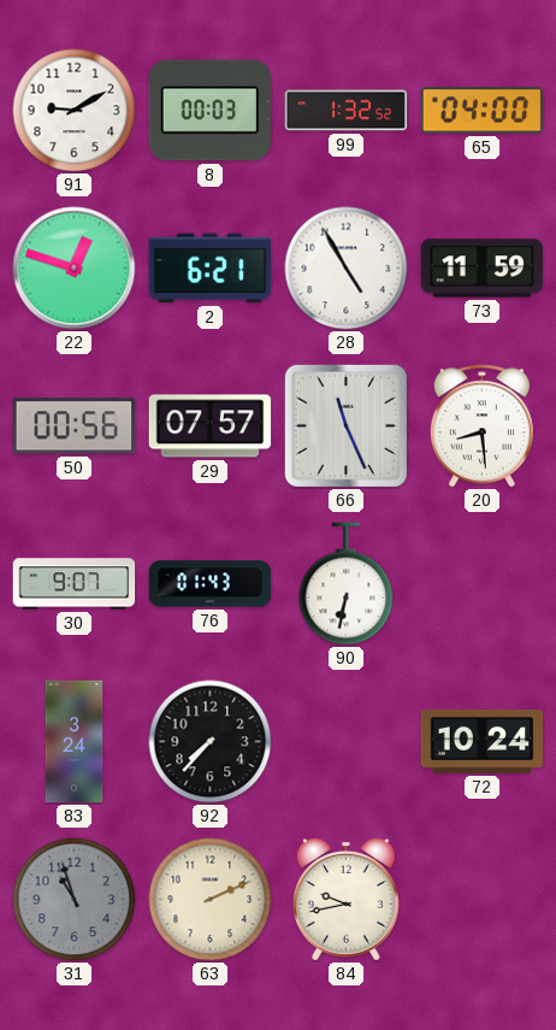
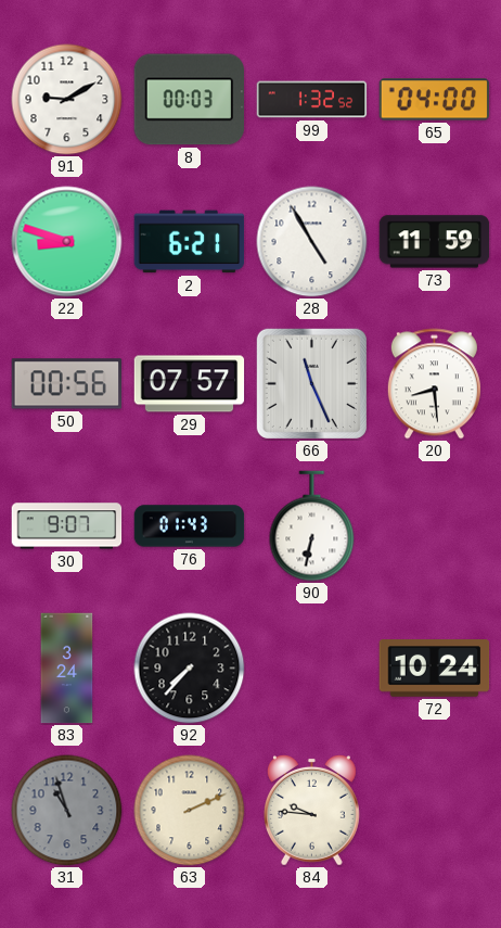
22: 12:48 -> 8:48
84: 9:43 -> 9:46
